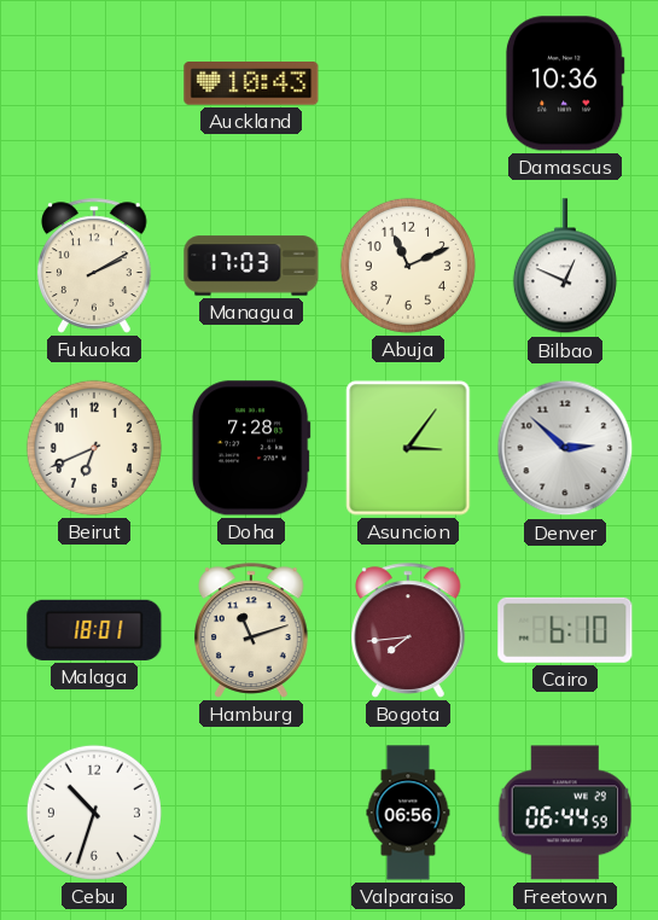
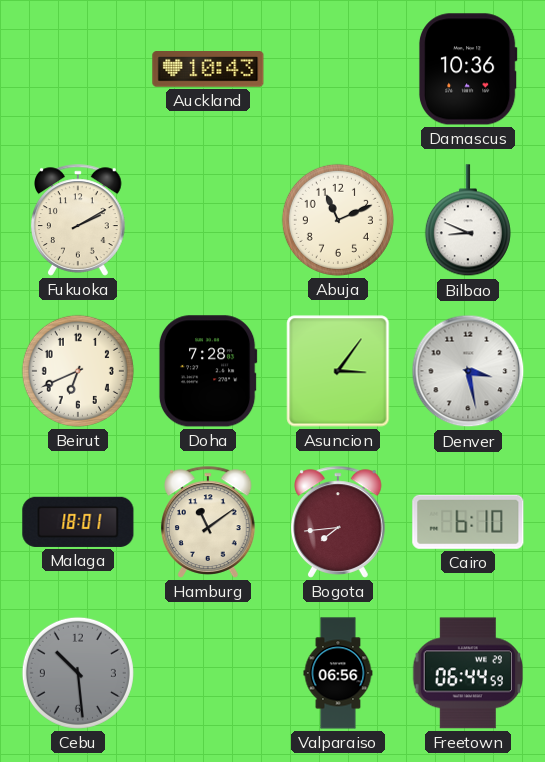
Managua: 17:03 -> none
Bilbao: 12:49 -> 8:49
Denver: 2:52 -> 3:28
Hamburg: 11:12 -> 11:09
Cebu: 10:33 -> 10:29
Cebu dial: white -> grey
